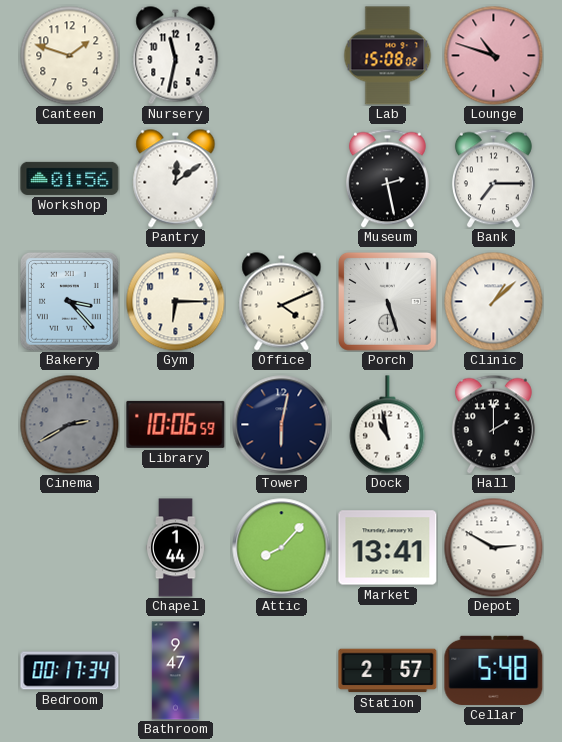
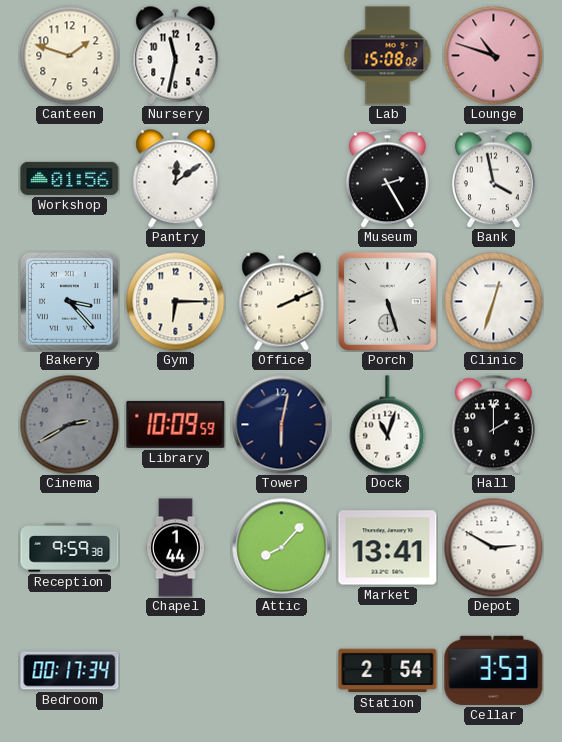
Museum: 2:28 -> 2:25
Bank: 7:15 -> 3:58
Office: 4:11 -> 2:11
Clinic: 1:08 -> 12:33
Library: 10:06 -> 10:09
Dock: 10:58 -> 11:03
Reception: none -> 9:59
Bathroom: 9:47 -> none
Station: 2:57 -> 2:54
Cellar: 5:48 -> 3:53
